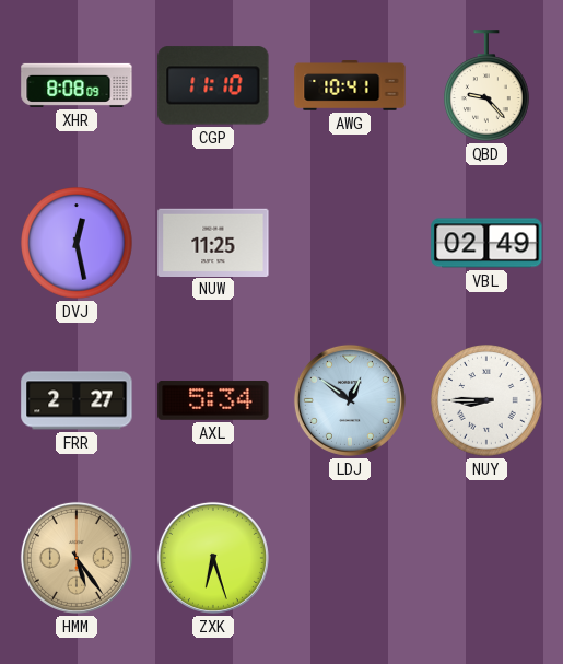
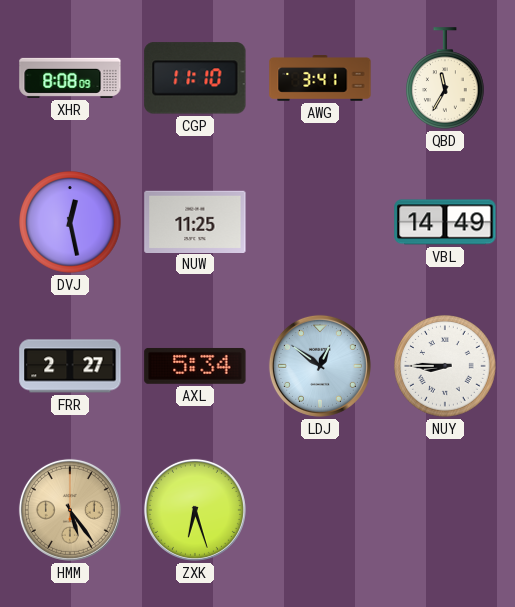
AWG: 10:41 -> 3:41
QBD: 9:23 -> 11:35
VBL: 02:49 -> 14:49
